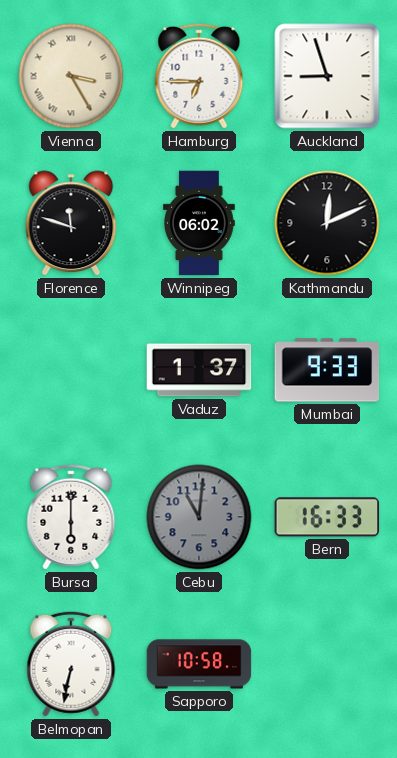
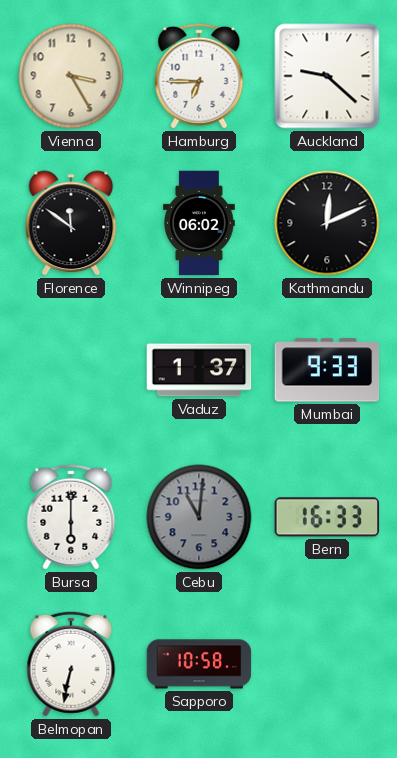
Vienna numerals: Roman -> Arabic
Auckland: 8:57 -> 9:22
Florence: 11:48 -> 11:51
